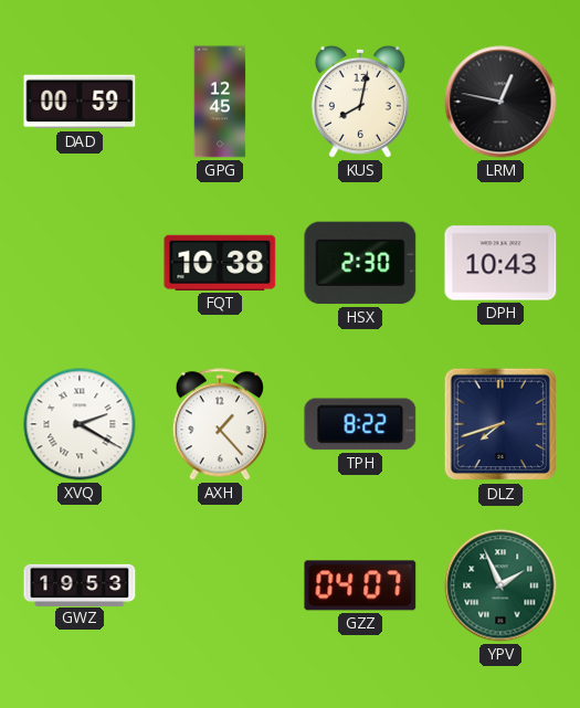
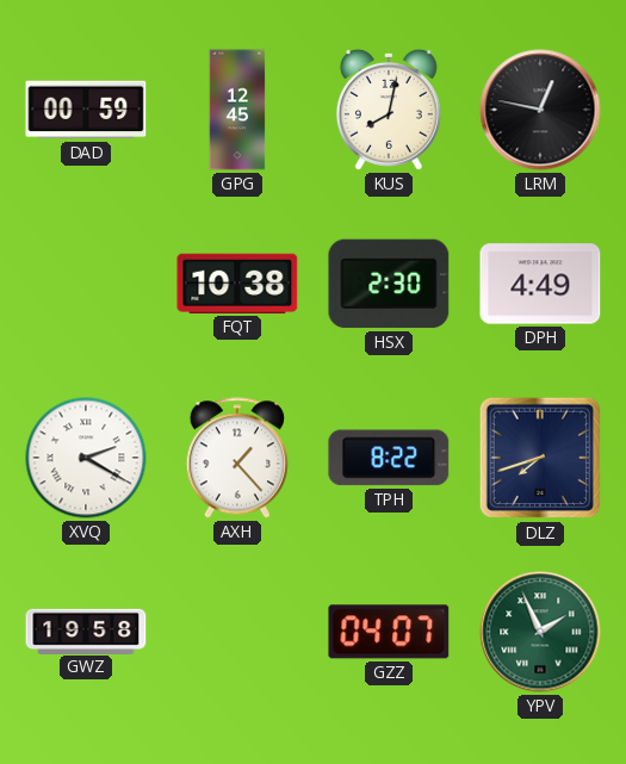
DPH: 10:43 -> 4:49
GWZ: 19:53 -> 19:58
